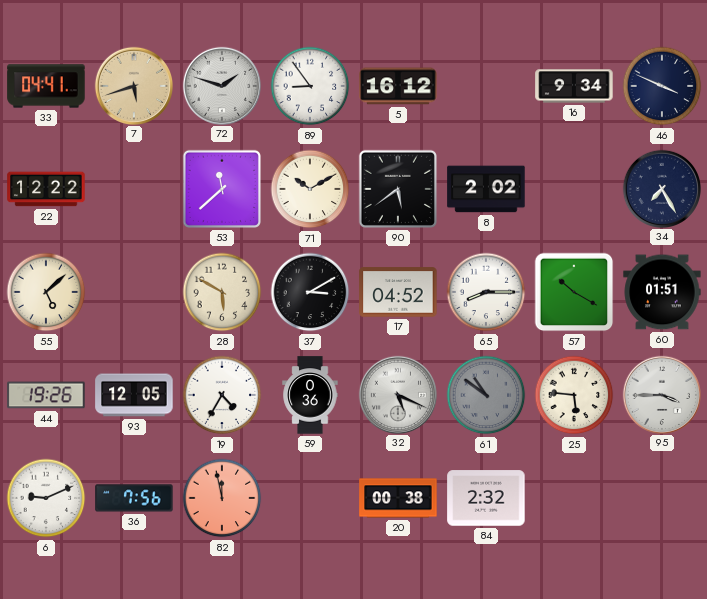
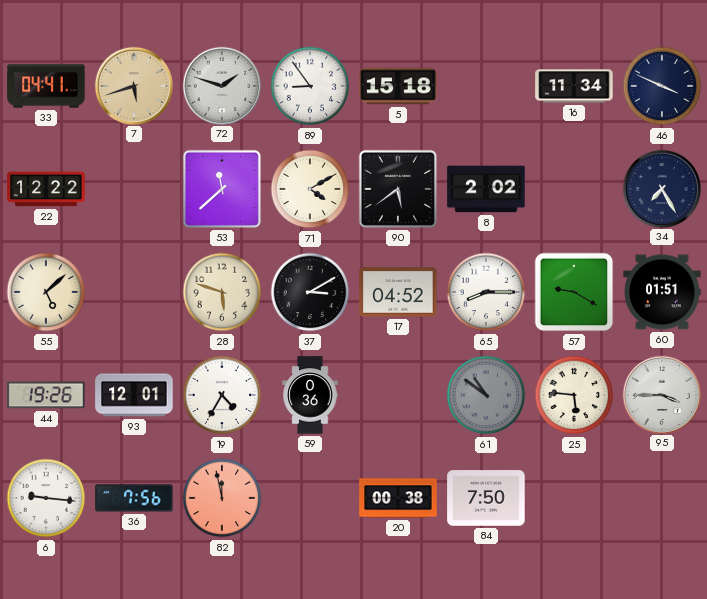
5: 16:12 -> 15:18
16: 9:34 -> 11:34
71: 10:10 -> 4:10
28: 5:50 -> 5:48
57: 10:20 -> 9:20
93: 12:05 -> 12:01
32: 5:19 -> none
6: 9:11 -> 9:16
84: 2:32 -> 7:50
